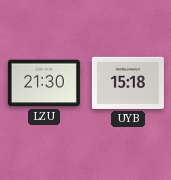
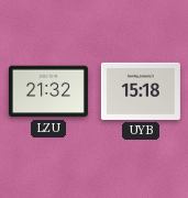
LZU: 21:30 -> 21:32
